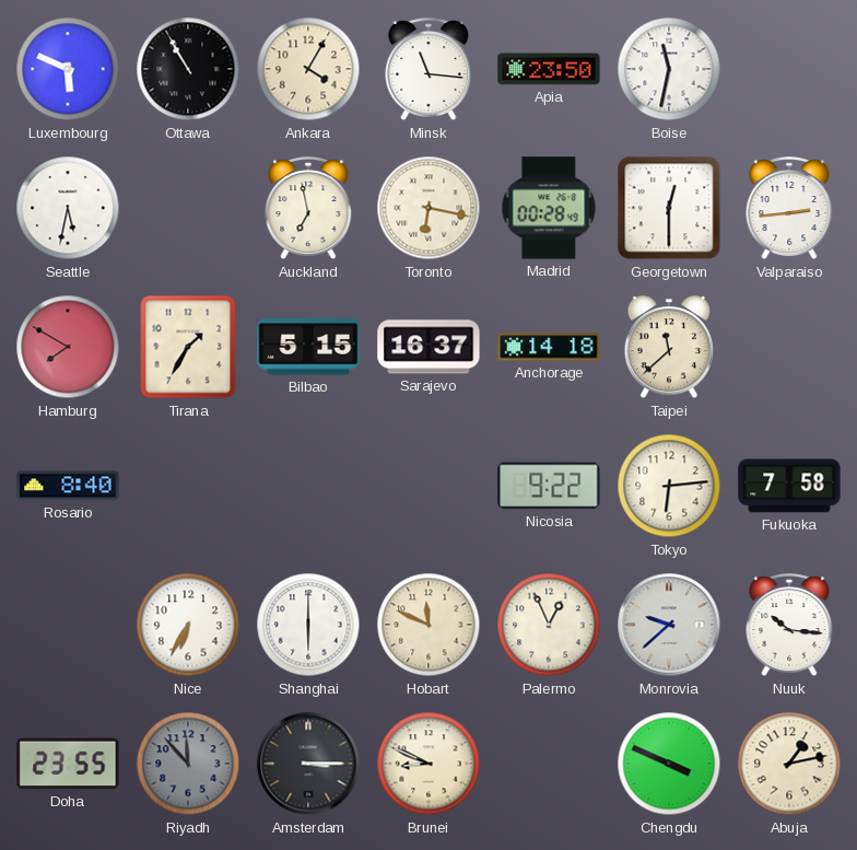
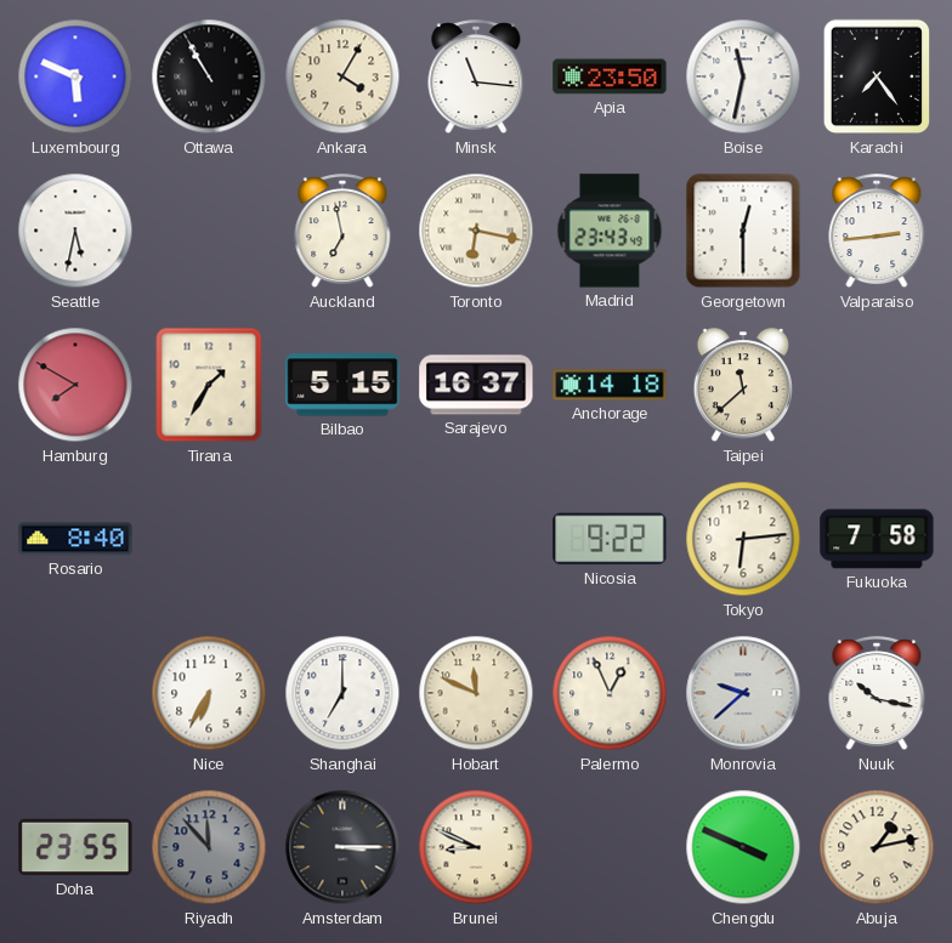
Karachi: none -> 7:24
Madrid: 00:28 -> 23:43
Shanghai: 6:00 -> 7:00
Nuuk: 10:16 -> 10:17
